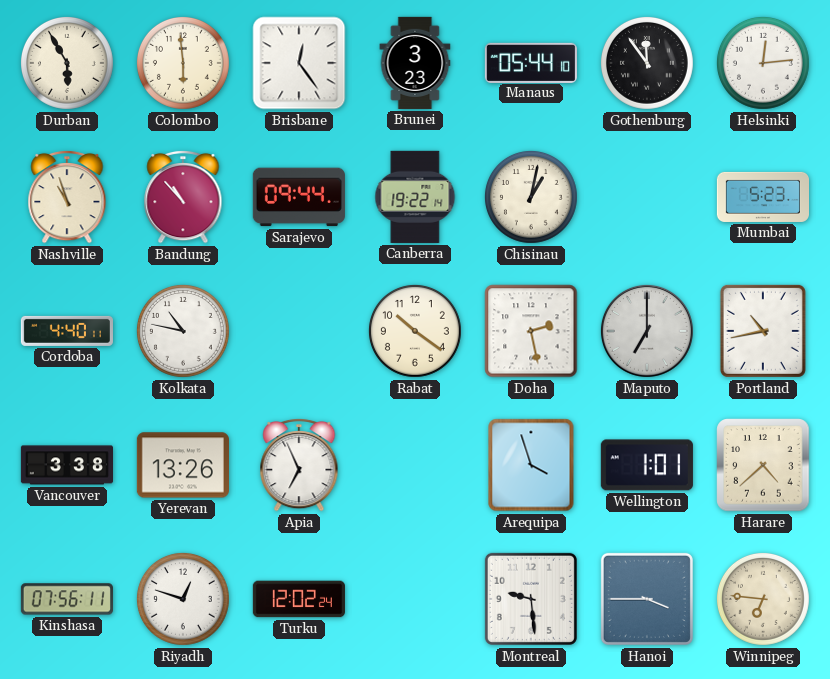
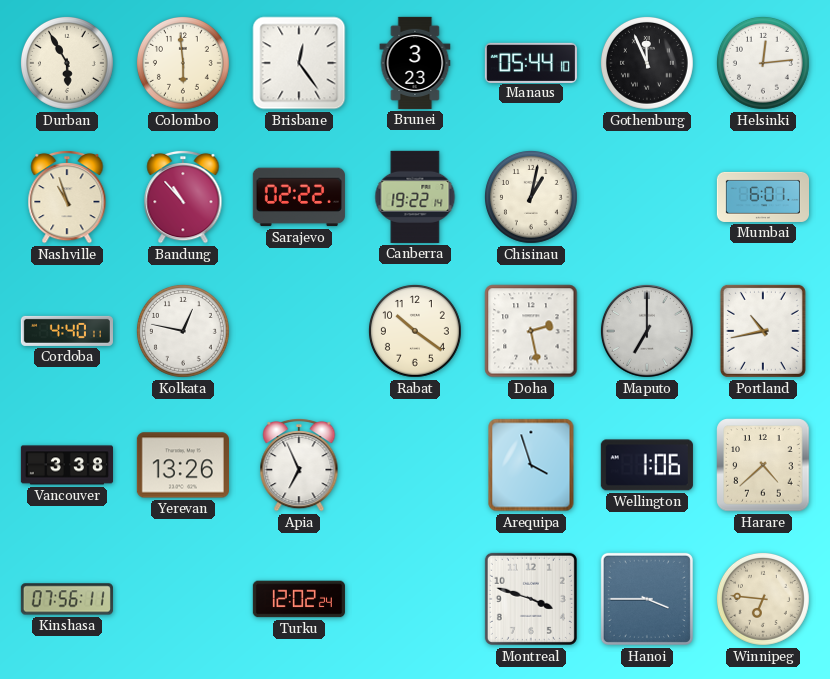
Gothenburg: 11:54 -> 11:56
Sarajevo: 09:44 -> 02:22
Mumbai: 5:23 -> 6:01
Kolkata: 10:47 -> 12:47
Wellington: 1:01 -> 1:06
Riyadh: 12:48 -> none
Montreal: 9:29 -> 3:48
